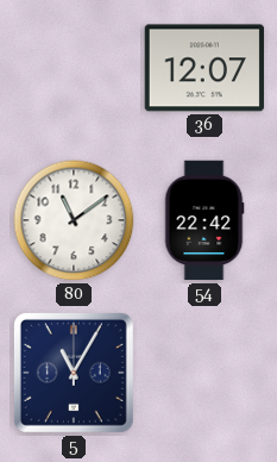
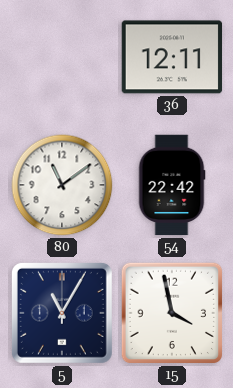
36: 12:07 -> 12:11
15: none -> 3:58
